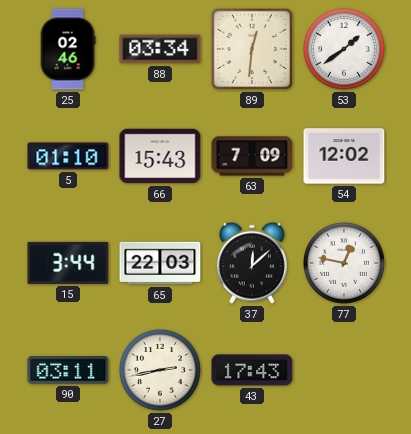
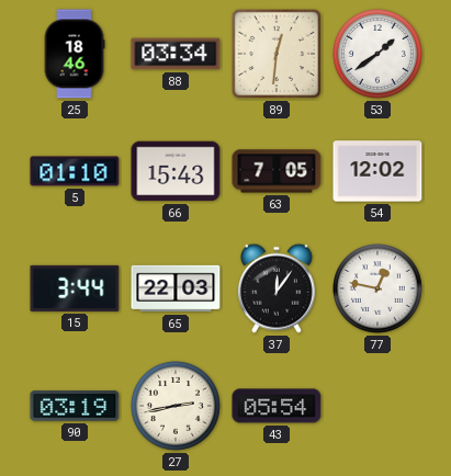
25: 02:46 -> 18:46
63: 7:09 -> 7:05
37: 12:08 -> 12:06
90: 03:11 -> 03:19
43: 17:43 -> 05:54
